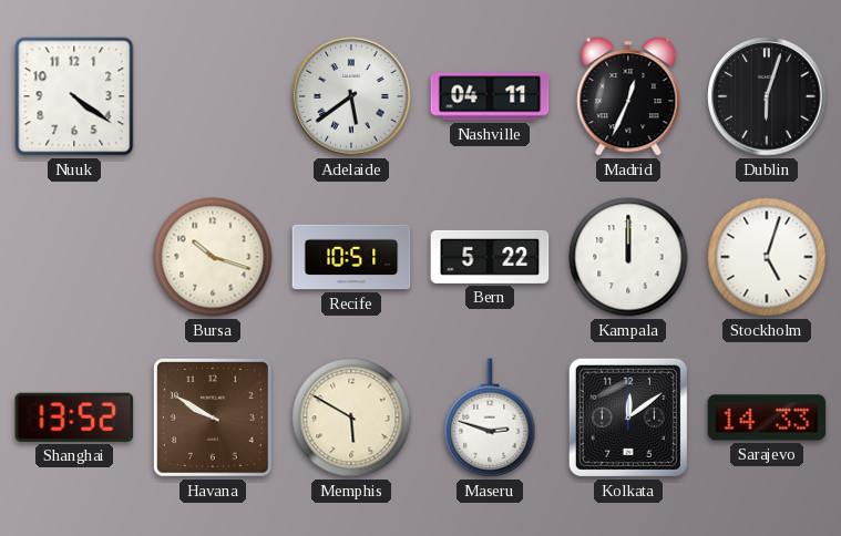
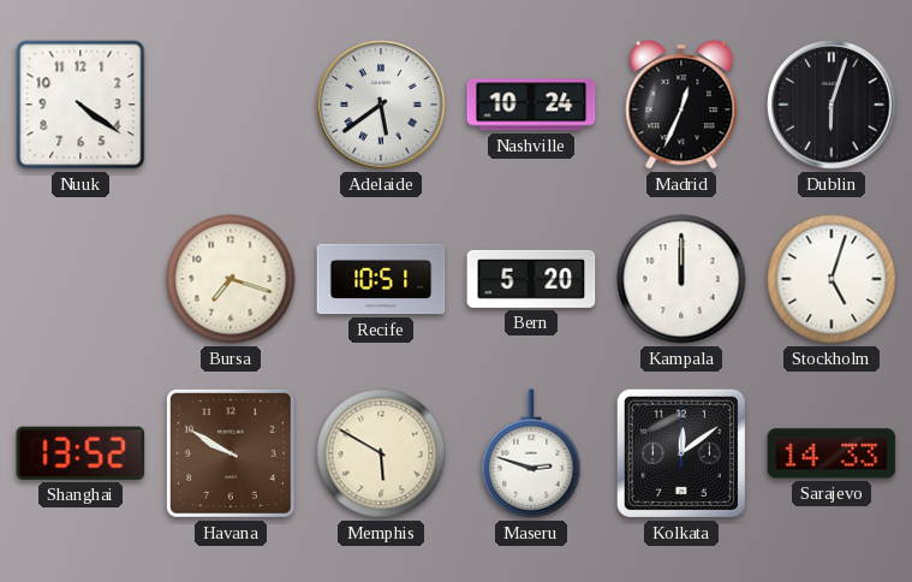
Nashville: 04:11 -> 10:24
Bursa: 10:18 -> 7:18
Bern: 5:22 -> 5:20
